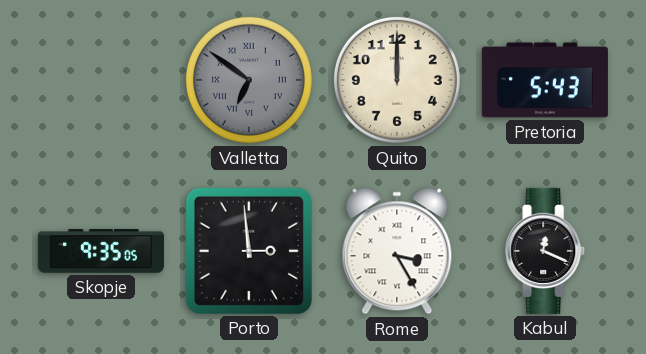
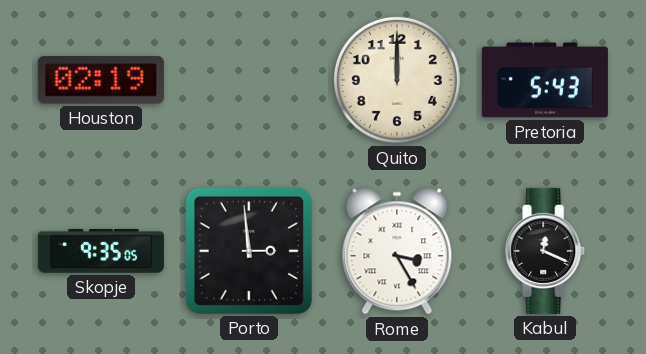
Houston: none -> 02:19
Valletta: 6:51 -> none
